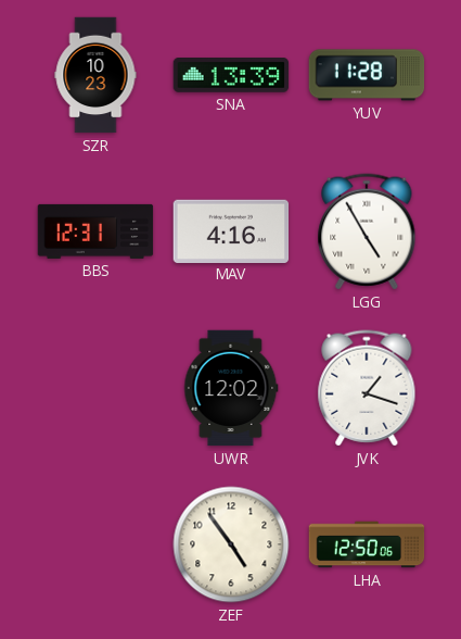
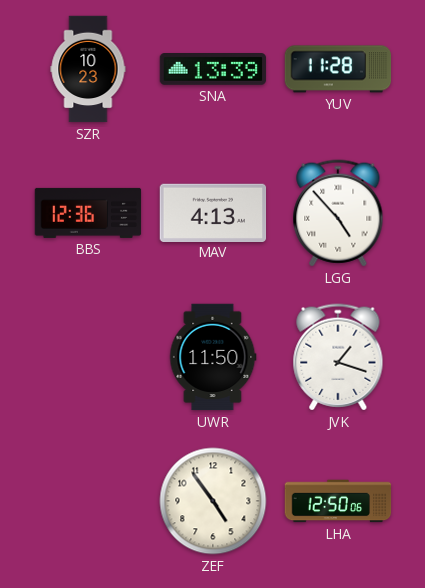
BBS: 12:31 -> 12:36
MAV: 4:16 -> 4:13
LGG: 4:55 -> 4:53
UWR: 12:02 -> 11:50
